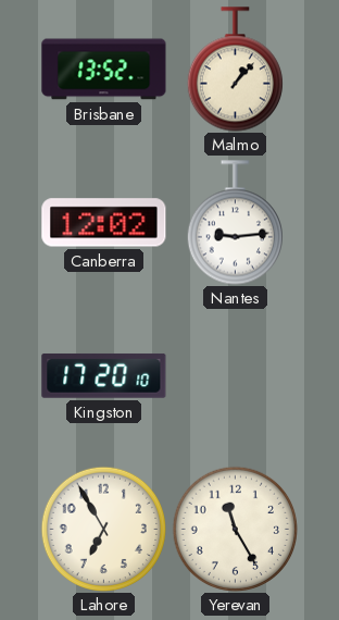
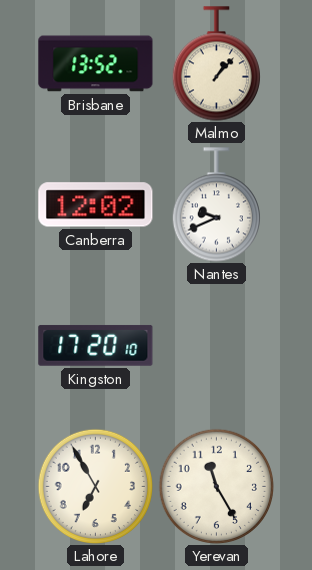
Nantes: 9:14 -> 9:41
